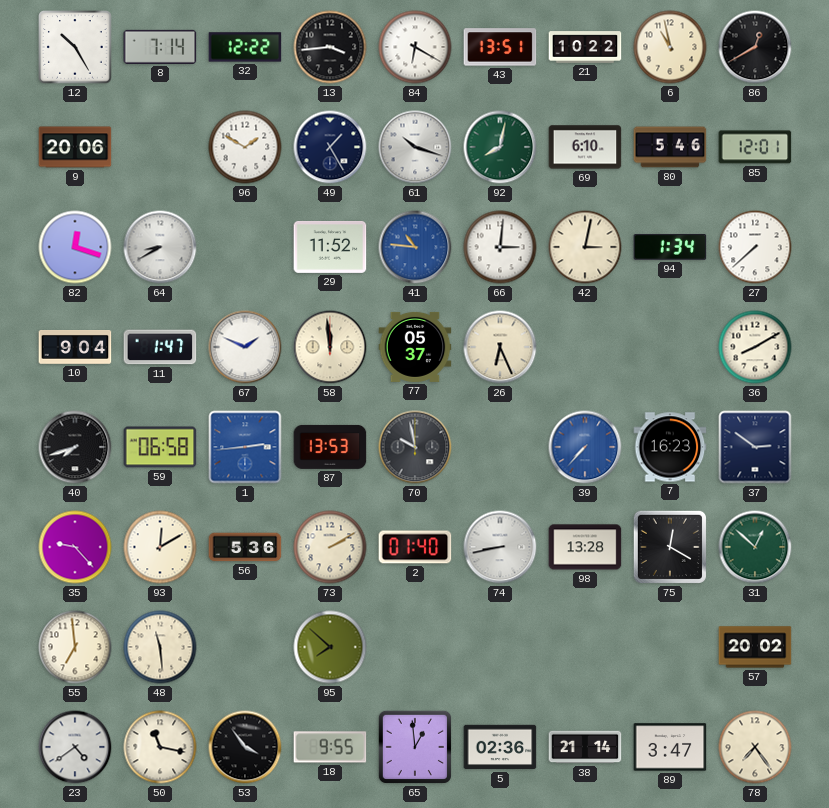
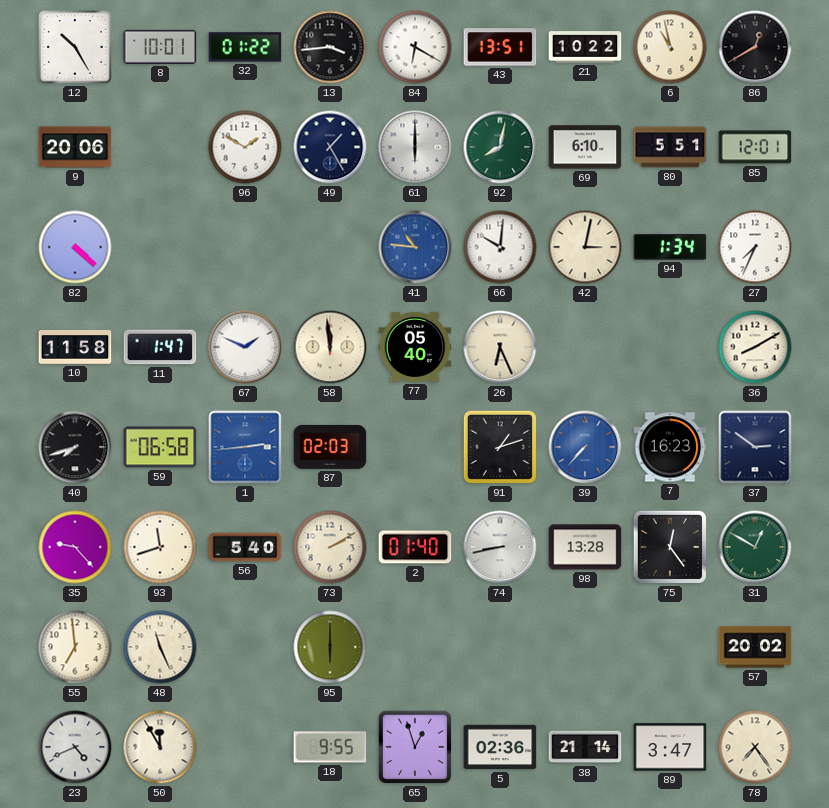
8: 7:14 -> 10:01
32: 12:22 -> 01:22
61: 10:18 -> 6:00
80: 5:46 -> 5:51
82: 12:18 -> 4:22
64: 8:40 -> none
29: 11:52 -> none
66: 3:01 -> 10:01
27: 7:38 -> 7:34
10: 9:04 -> 11:58
77: 05:37 -> 05:40
87: 13:53 -> 02:03
70: 9:58 -> none
91: none -> 1:12
93: 12:10 -> 11:42
56: 5:36 -> 5:40
75: 12:20 -> 12:24
31: 12:52 -> 12:50
48: 11:29 -> 11:26
95: 7:52 -> 6:00
23: 4:39 -> 4:41
50: 11:17 -> 11:55
53: 3:54 -> none
65: 12:59 -> 12:57
